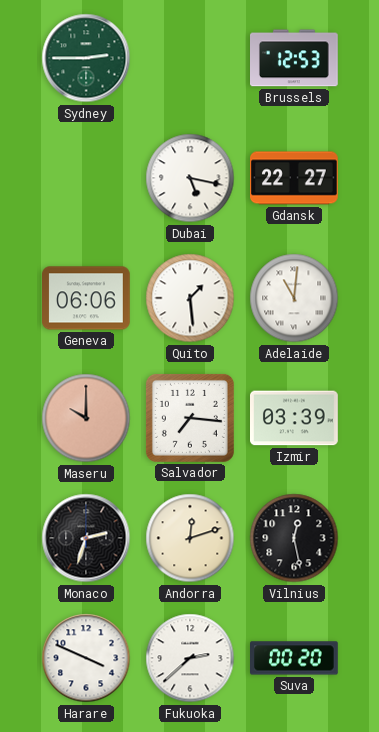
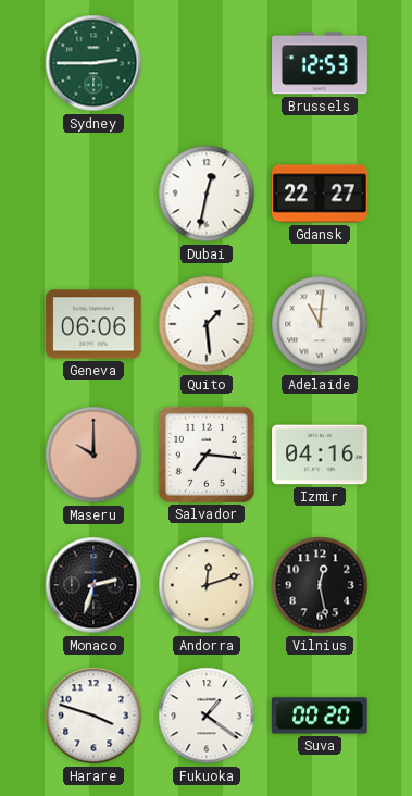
Dubai: 5:17 -> 12:32
Izmir: 03:39 -> 04:16
Harare: 3:49 -> 3:48
Fukuoka: 2:38 -> 1:21
